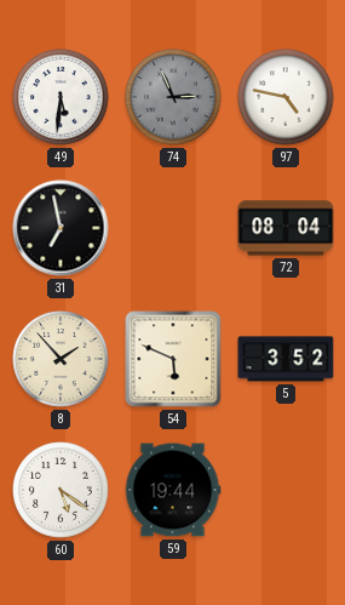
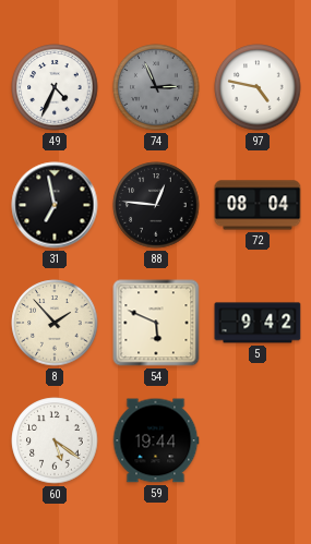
49: 5:31 -> 4:34
88: none -> 12:46
5: 3:52 -> 9:42
